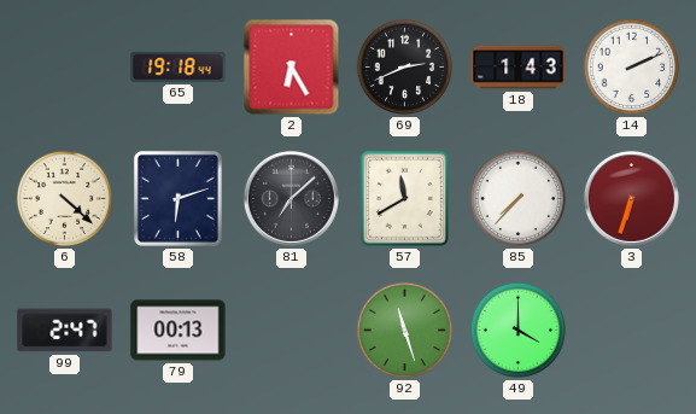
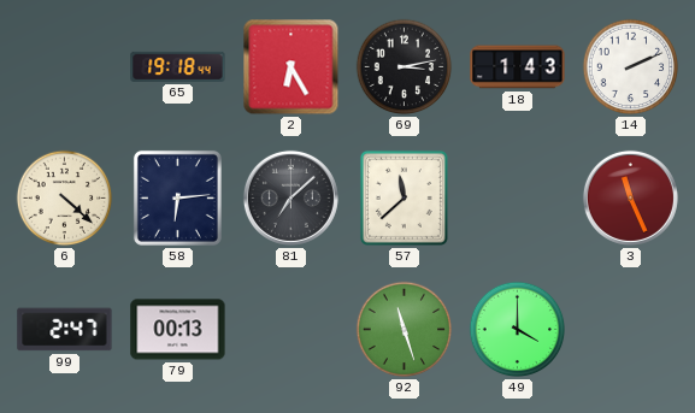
69: 2:41 -> 3:13
58: 6:12 -> 6:14
57: 11:40 -> 11:38
85: 7:37 -> none
3: 6:33 -> 11:26
